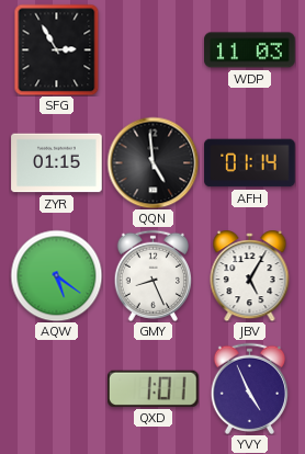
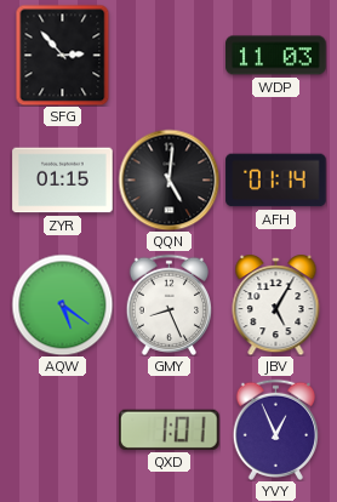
SFG: 2:55 -> 2:53
QQN: 4:59 -> 5:01
YVY: 4:56 -> 12:56
